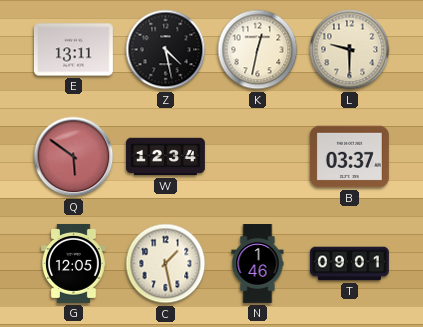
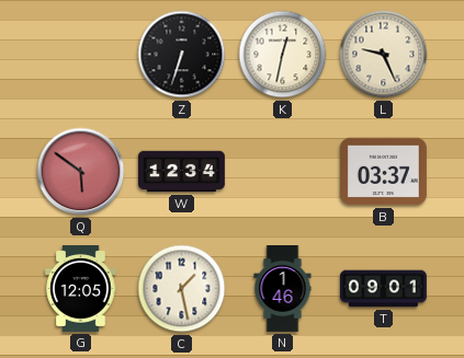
E: 13:11 -> none
Z: 4:28 -> 6:33
L: 9:30 -> 9:26
